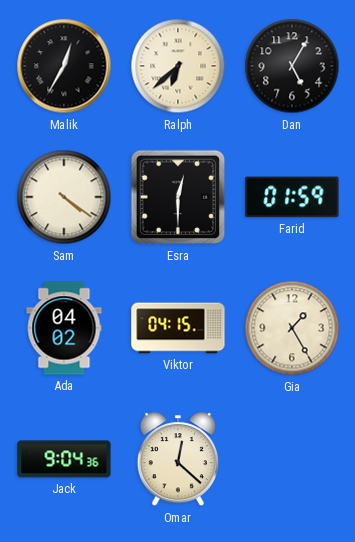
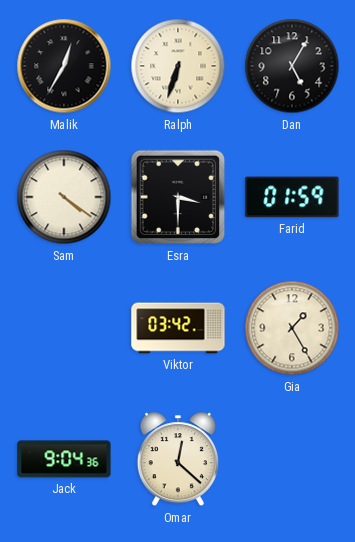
Ralph: 6:38 -> 6:33
Esra: 12:30 -> 3:30
Ada: 04:02 -> none
Viktor: 04:15 -> 03:42
